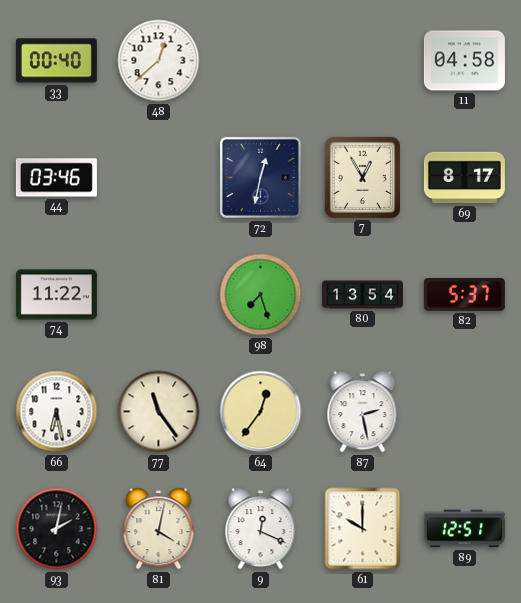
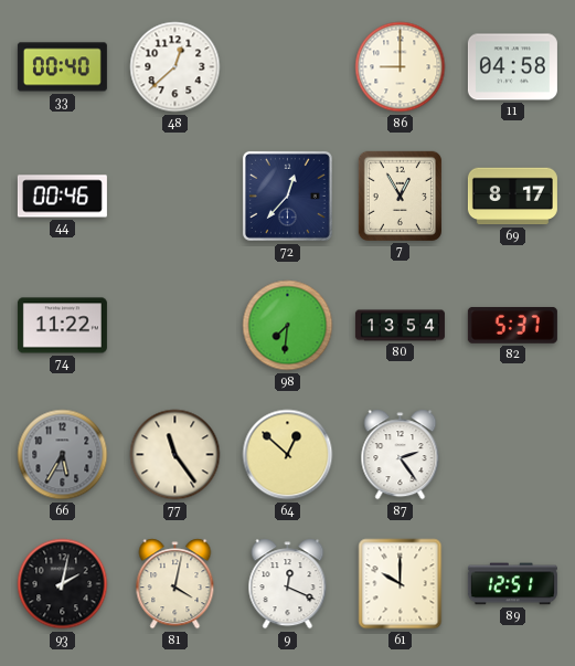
86: none -> 9:00
44: 03:46 -> 00:46
72: 12:32 -> 12:37
98: 7:27 -> 7:31
66: 6:28 -> 5:35
66 dial: white -> grey
64: 12:36 -> 12:52
87: 2:28 -> 2:24
